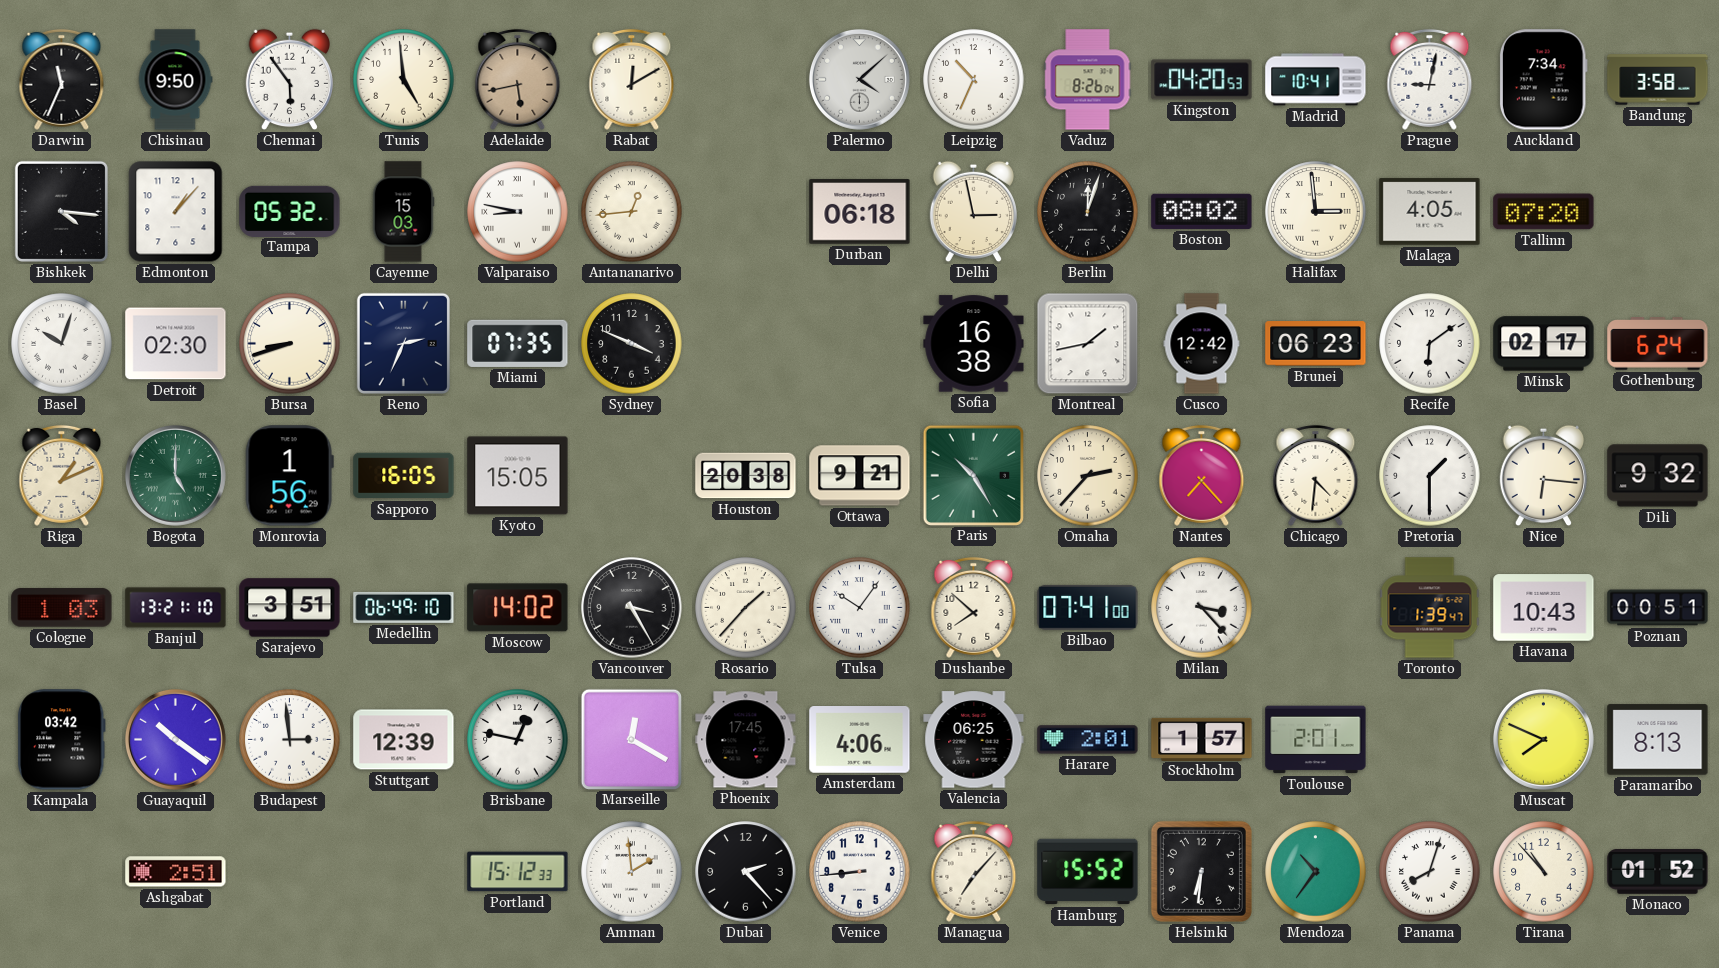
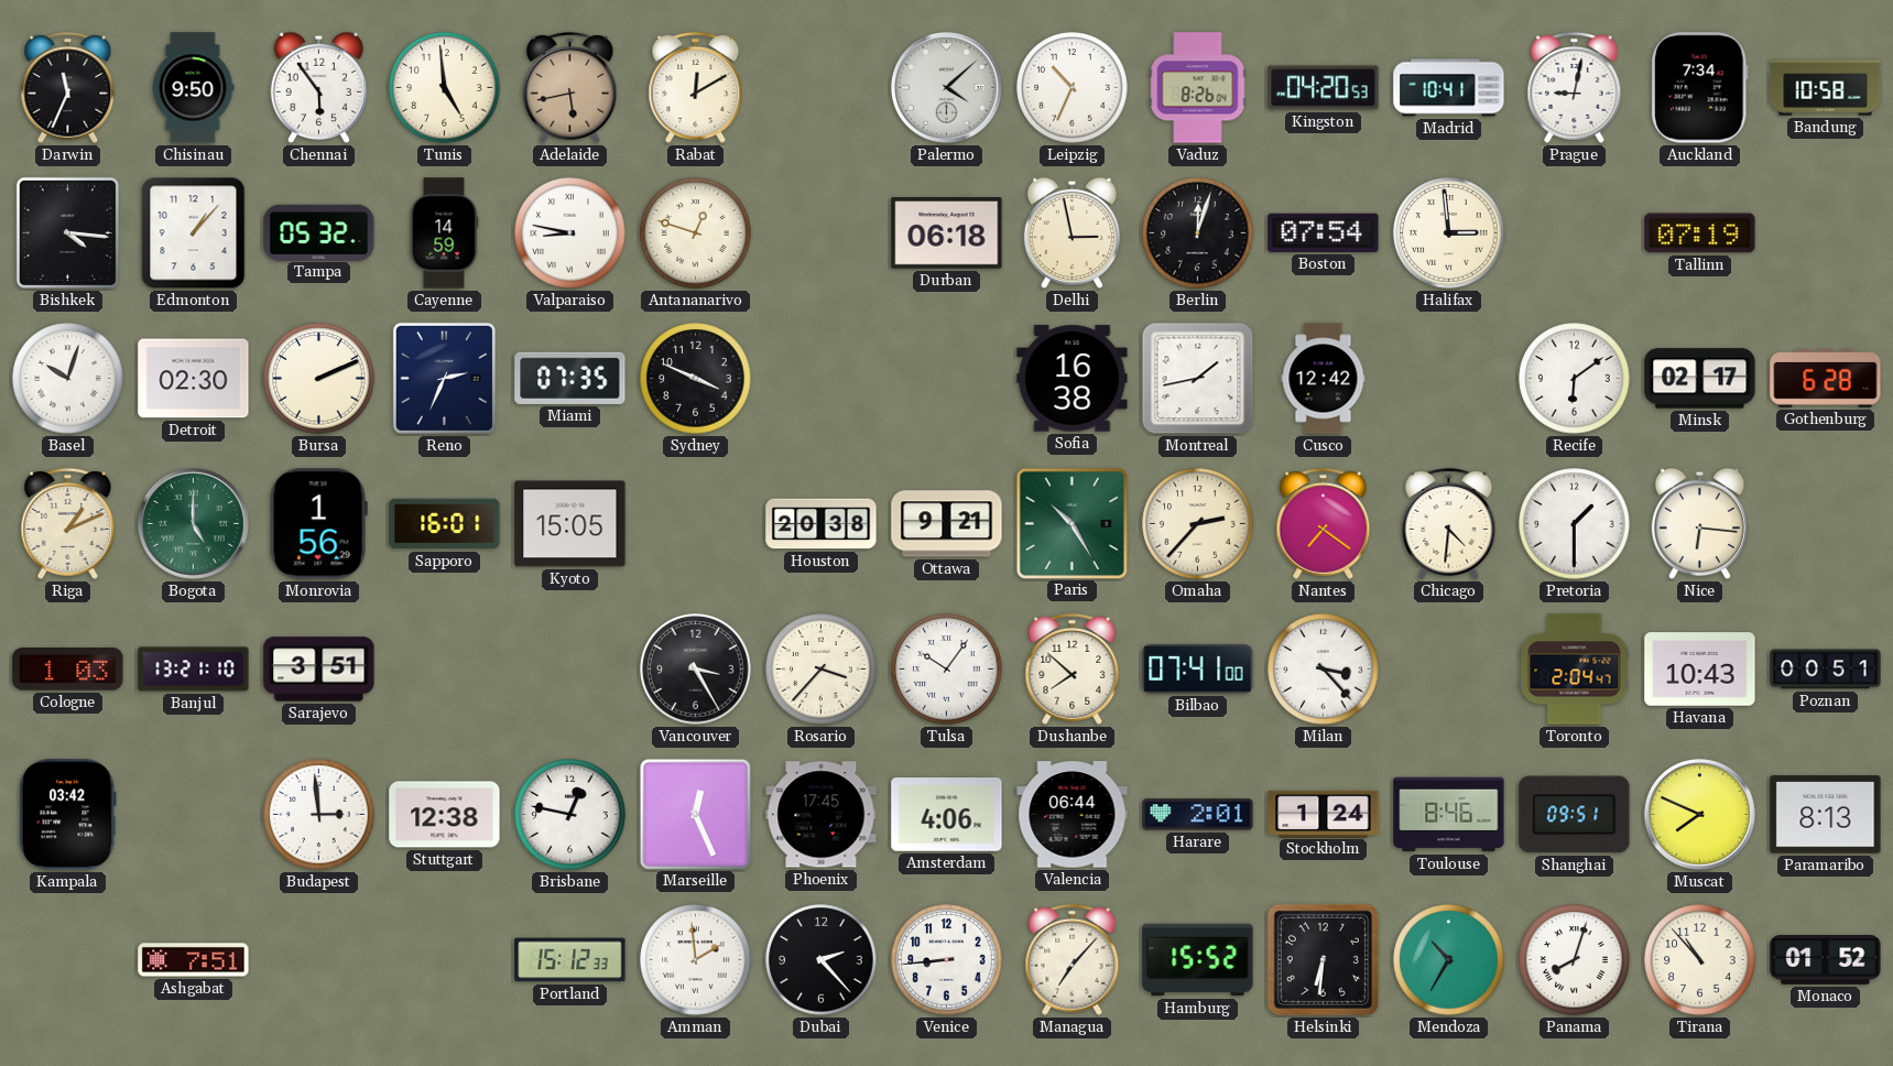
Bandung: 3:58 -> 10:58
Cayenne: 15:03 -> 14:59
Antananarivo: 12:44 -> 12:48
Boston: 08:02 -> 07:54
Malaga: 4:05 -> none
Tallinn: 07:20 -> 07:19
Bursa: 8:42 -> 2:11
Brunei: 06:23 -> none
Gothenburg: 6:24 -> 6:28
Sapporo: 16:05 -> 16:01
Nantes: 7:23 -> 7:21
Dili: 9:32 -> none
Medellin: 06:49 -> none
Moscow: 14:02 -> none
Rosario: 1:37 -> 3:37
Toronto: 1:39 -> 2:04
Guayaquil: 10:21 -> none
Stuttgart: 12:39 -> 12:38
Marseille: 12:20 -> 12:26
Valencia: 06:25 -> 06:44
Stockholm: 1:57 -> 1:24
Toulouse: 2:01 -> 8:46
Shanghai: none -> 09:51
Ashgabat: 2:51 -> 7:51
Mendoza: 10:36 -> 10:35
